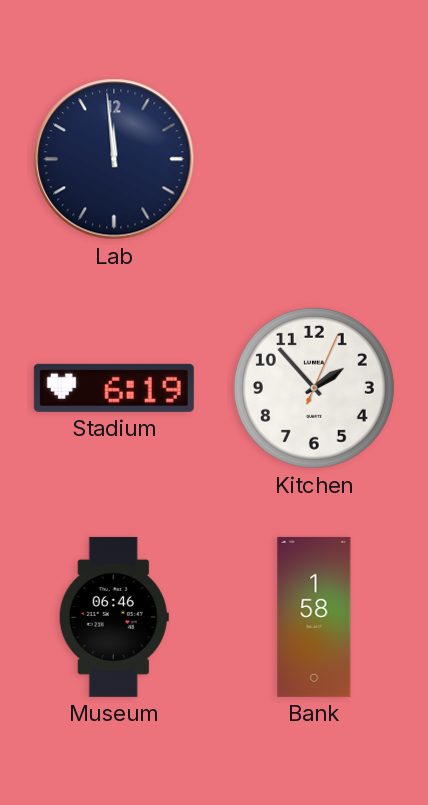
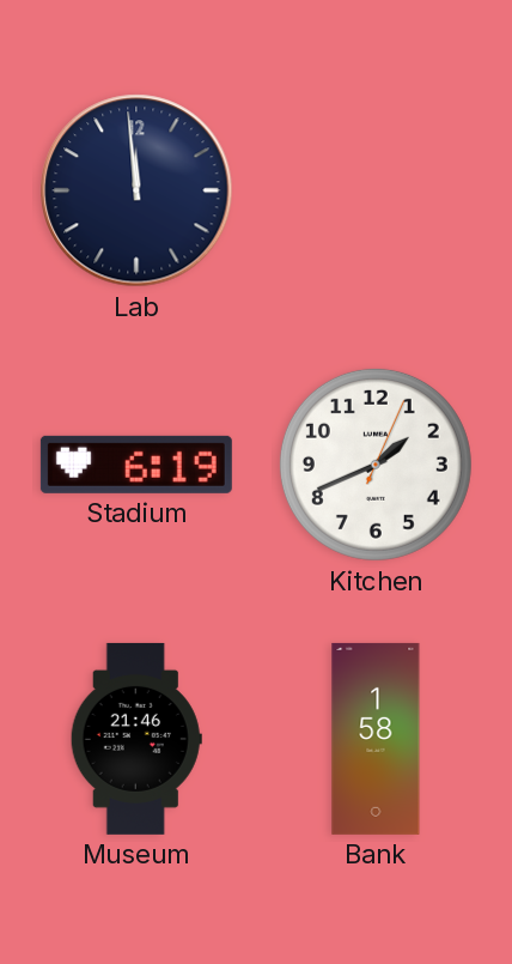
Kitchen: 1:53 -> 1:41
Museum: 06:46 -> 21:46
